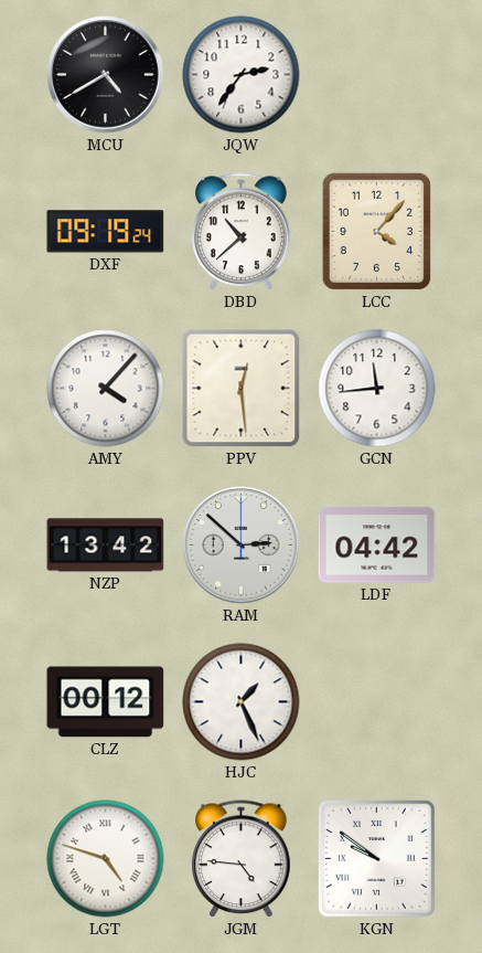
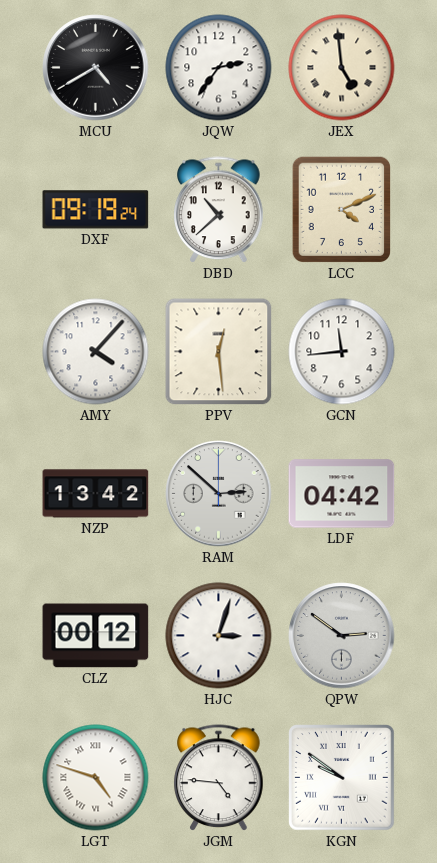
JEX: none -> 4:59
LCC: 4:07 -> 4:11
HJC: 1:26 -> 3:03
QPW: none -> 2:51
